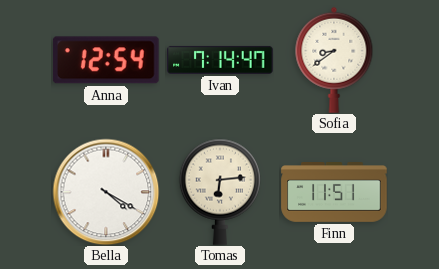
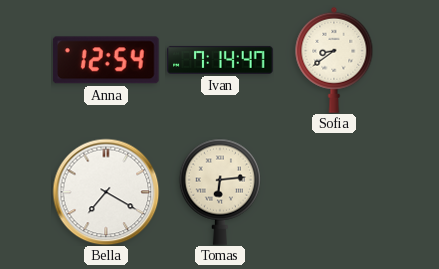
Bella: 4:20 -> 7:20
Finn: 11:51 -> none
